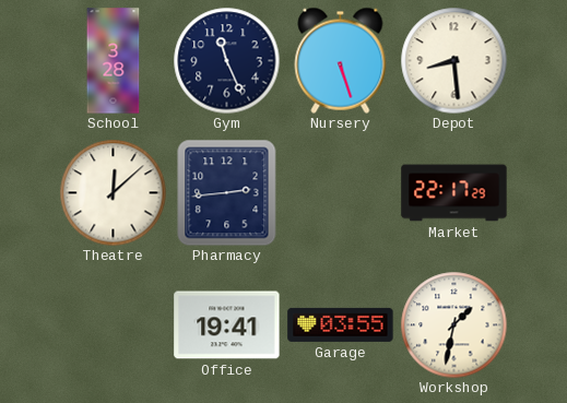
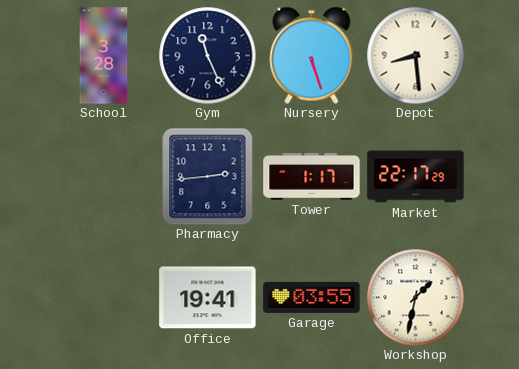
Theatre: 12:08 -> none
Tower: none -> 1:17
